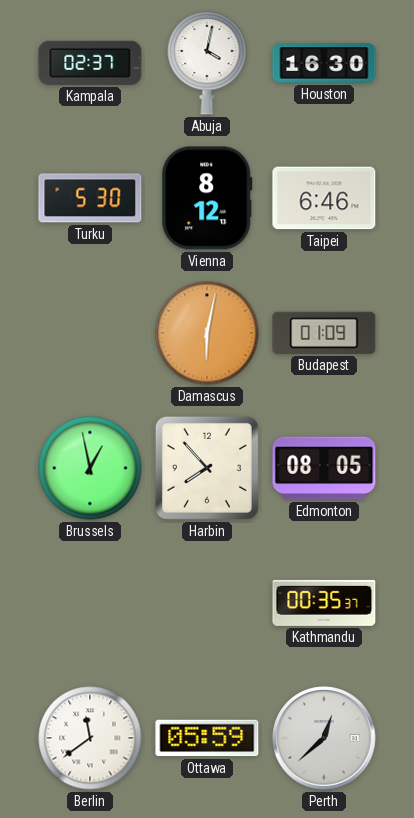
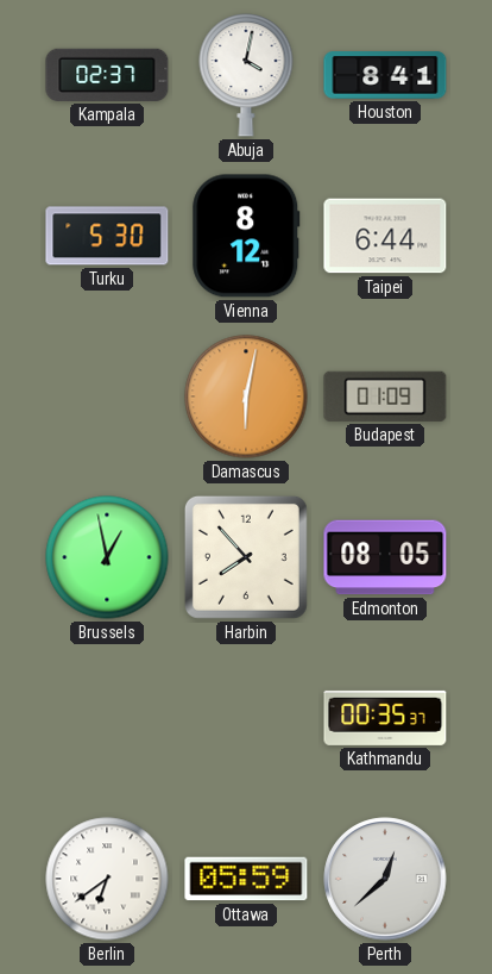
Houston: 16:30 -> 8:41
Taipei: 6:46 -> 6:44
Berlin: 11:39 -> 6:39
